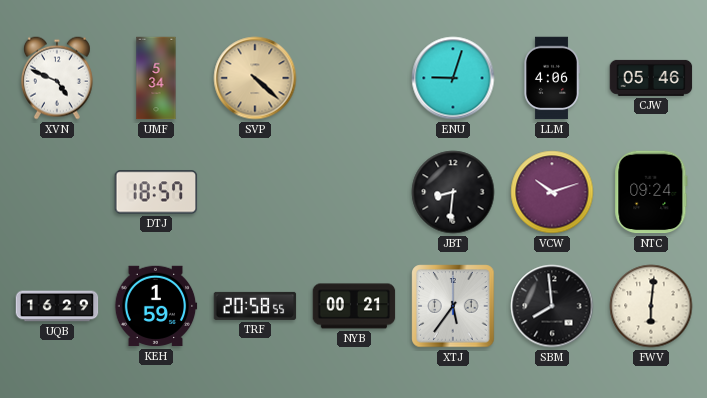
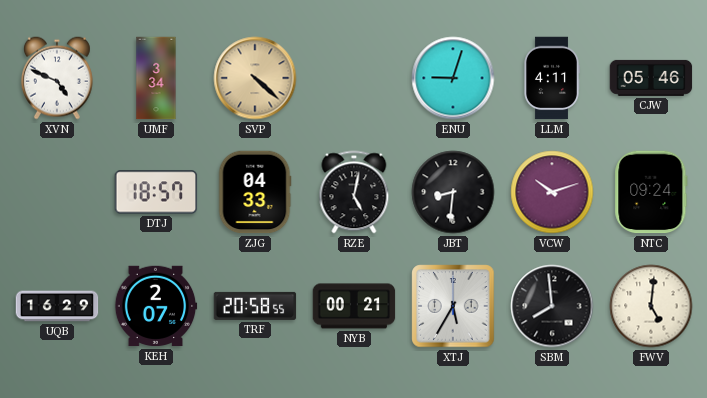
UMF: 5:34 -> 3:34
LLM: 4:06 -> 4:11
ZJG: none -> 04:33
RZE: none -> 5:02
KEH: 1:59 -> 2:07
XTJ: 5:36 -> 5:35
FWV: 6:01 -> 5:01
